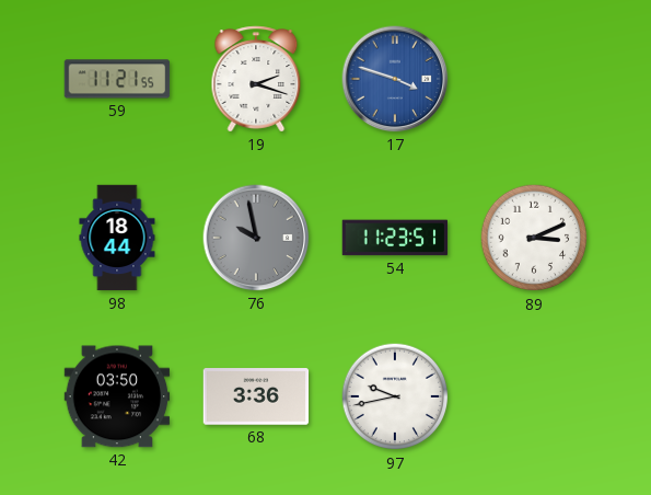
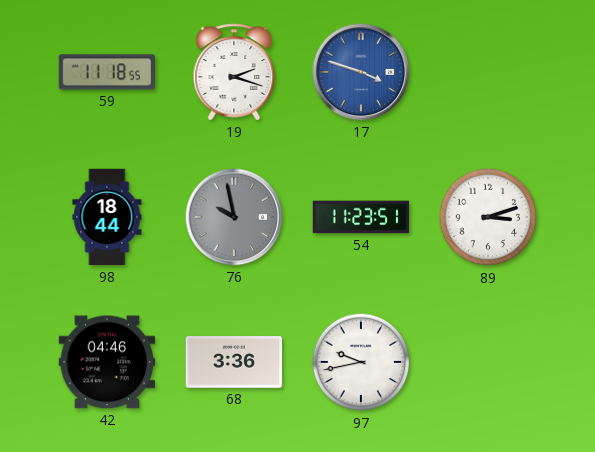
59: 11:21 -> 11:18
89: 3:11 -> 3:12
42: 03:50 -> 04:46
